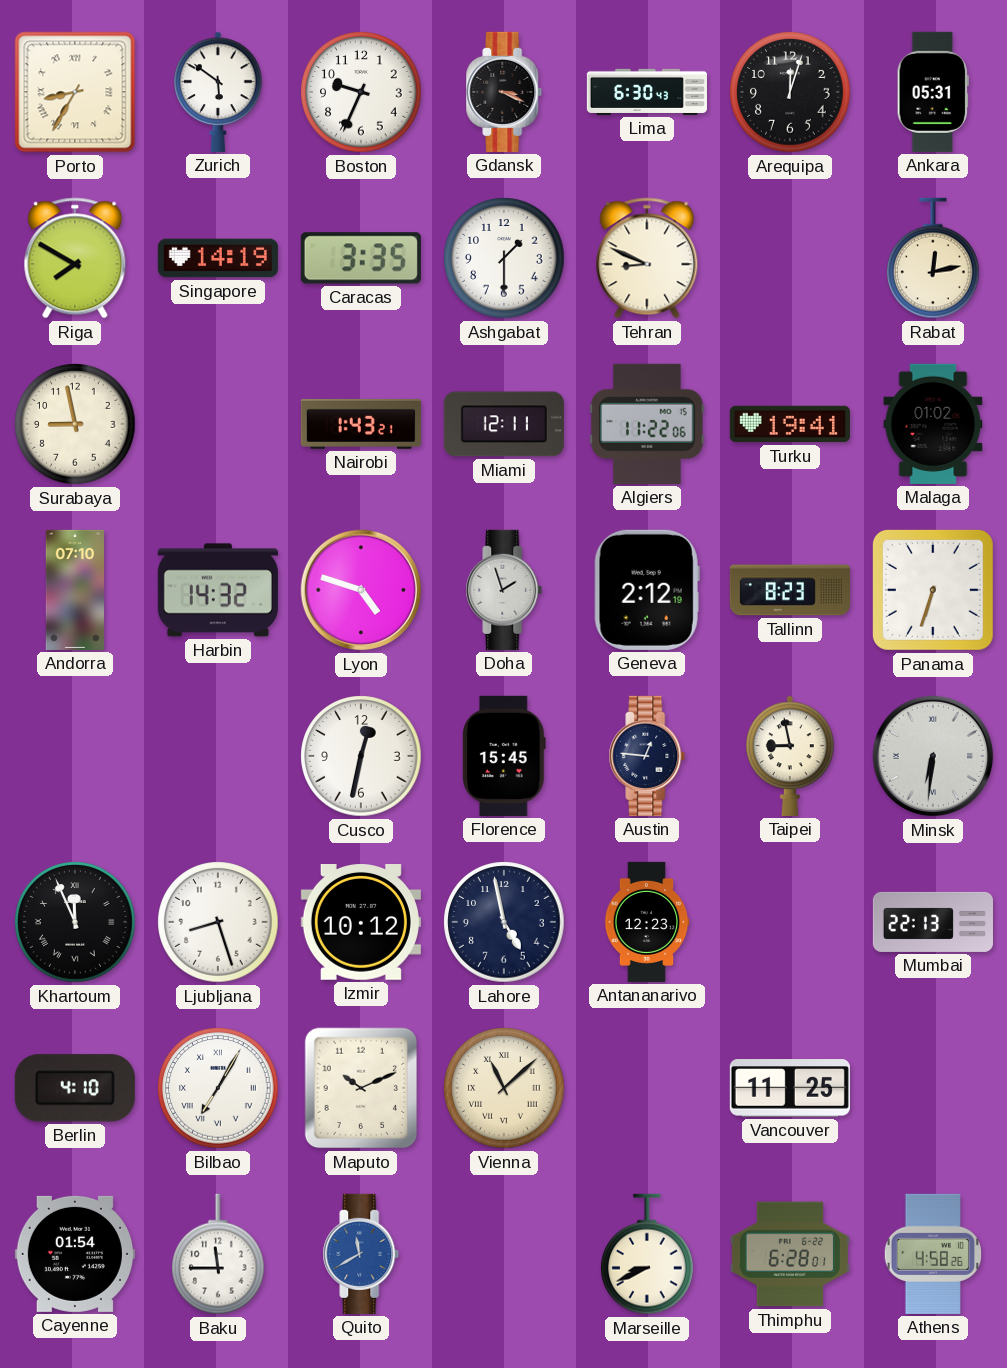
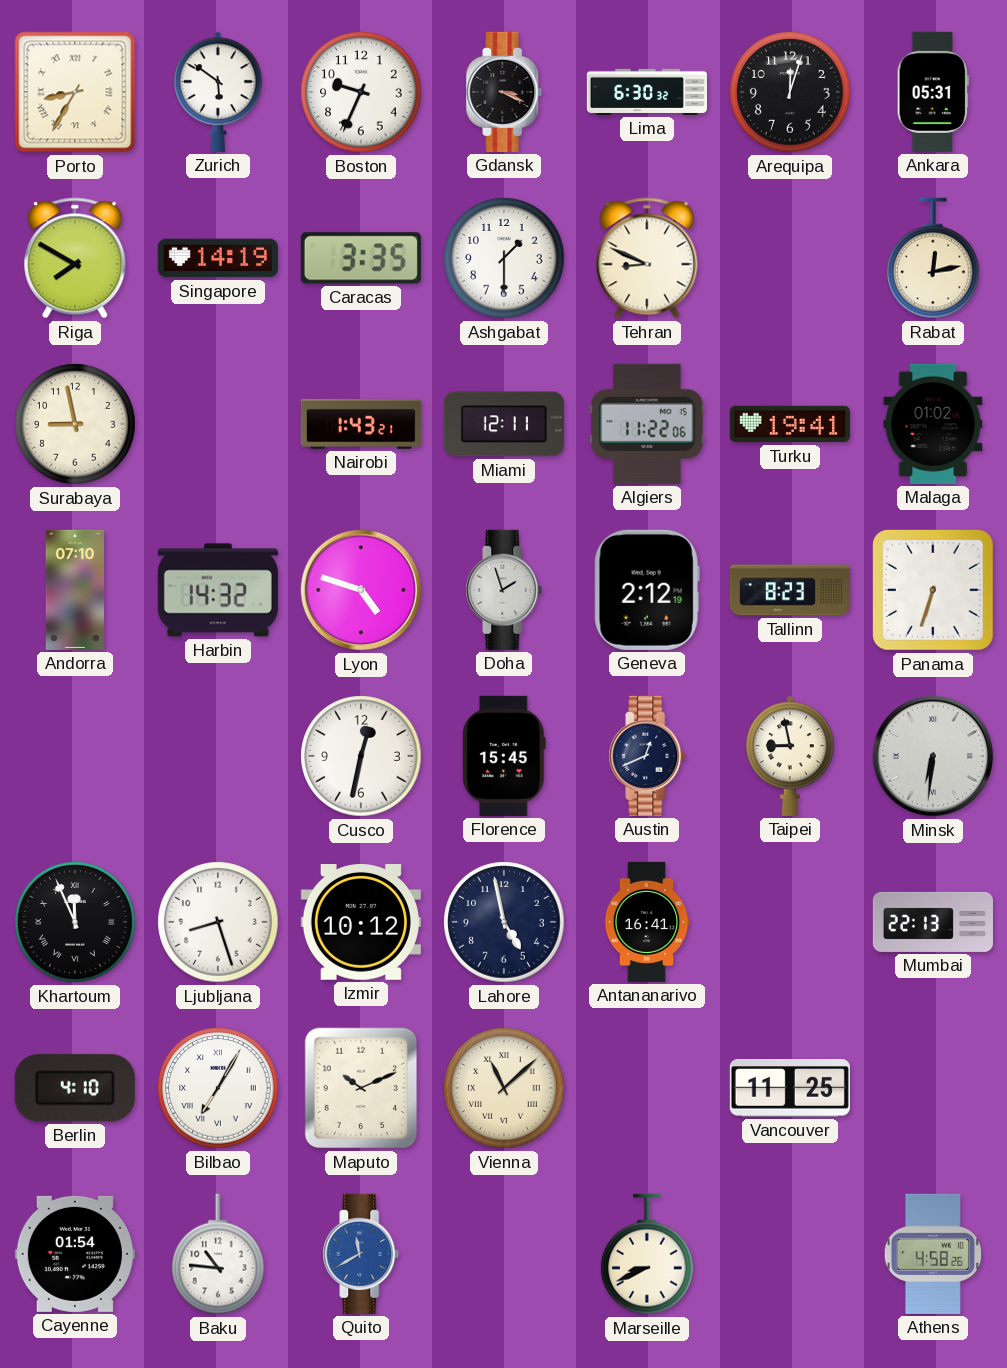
Lima: 6:30:43 -> 6:30:32
Austin: 12:46 -> 12:41
Antananarivo: 12:23 -> 16:41
Baku: 11:45 -> 10:46
Thimphu: 6:28 -> none
